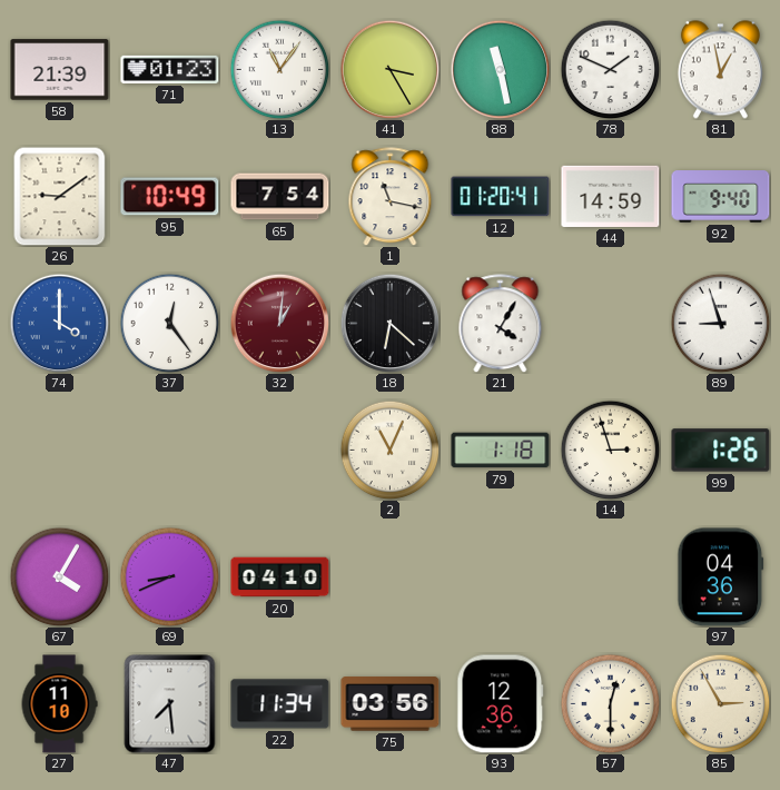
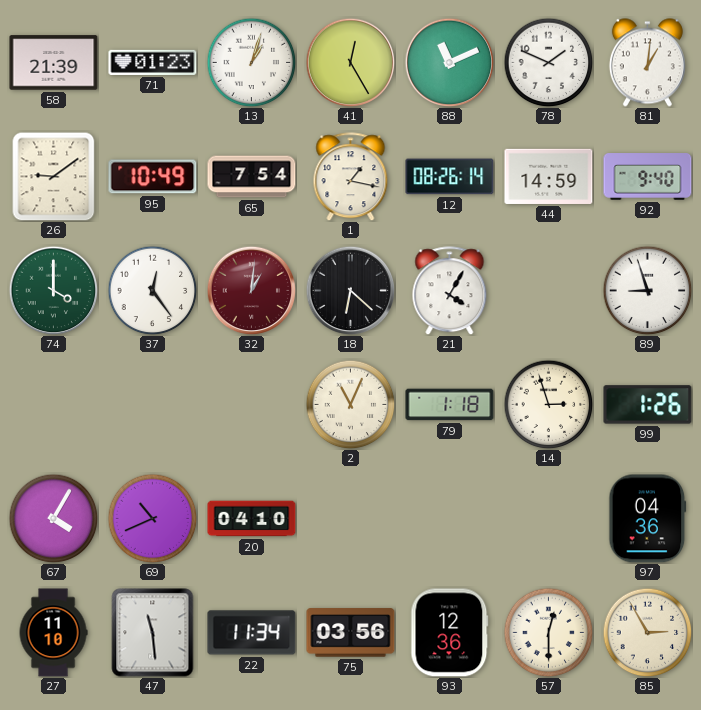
13: 11:06 -> 1:03
41: 3:25 -> 12:25
88: 11:28 -> 11:11
81: 12:58 -> 1:01
1: 11:17 -> 1:17
12: 01:20 -> 08:26
74 dial: blue -> green
69: 8:41 -> 10:41
47: 7:29 -> 11:29
